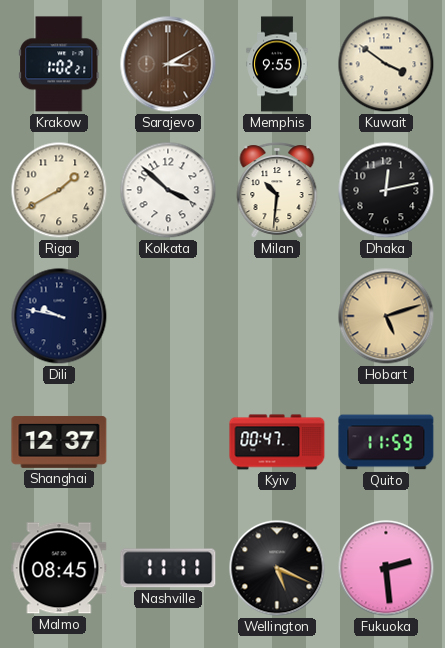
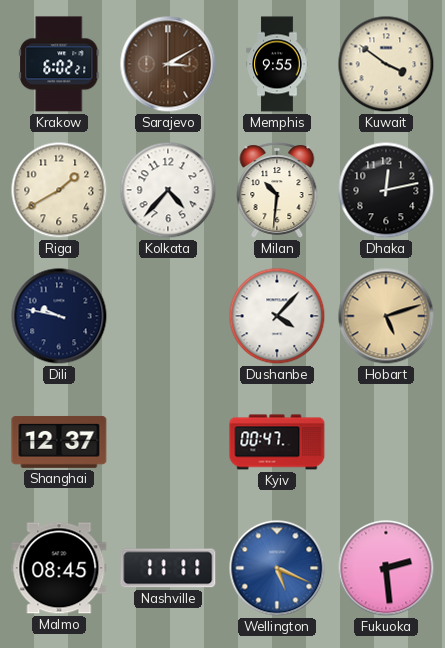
Krakow: 1:02 -> 6:02
Kolkata: 3:52 -> 4:37
Dushanbe: none -> 4:07
Quito: 11:59 -> none
Wellington dial: black -> blue
